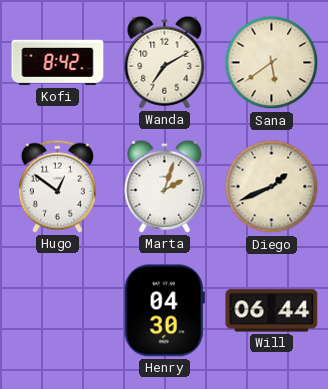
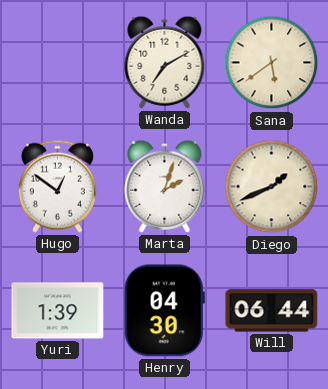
Kofi: 8:42 -> none
Yuri: none -> 1:39
